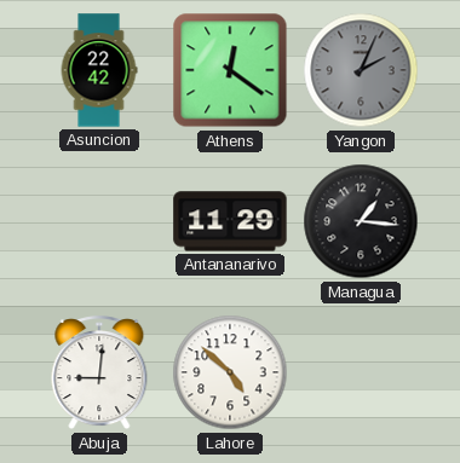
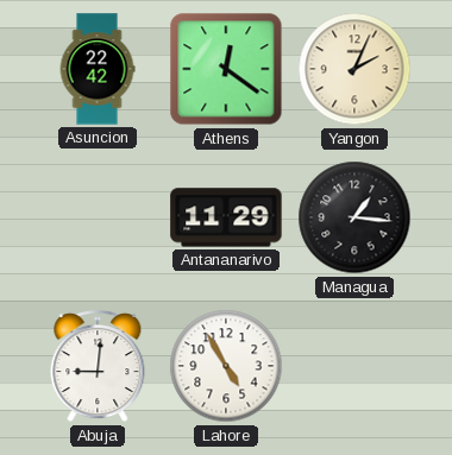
Yangon dial: grey -> cream
Lahore: 4:52 -> 4:55
